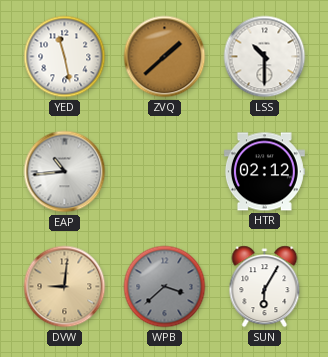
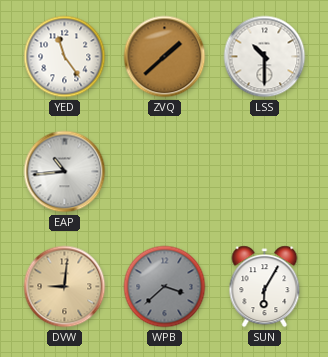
YED: 11:28 -> 11:24
HTR: 02:12 -> none
